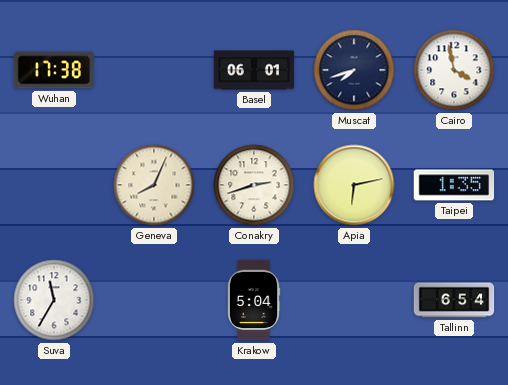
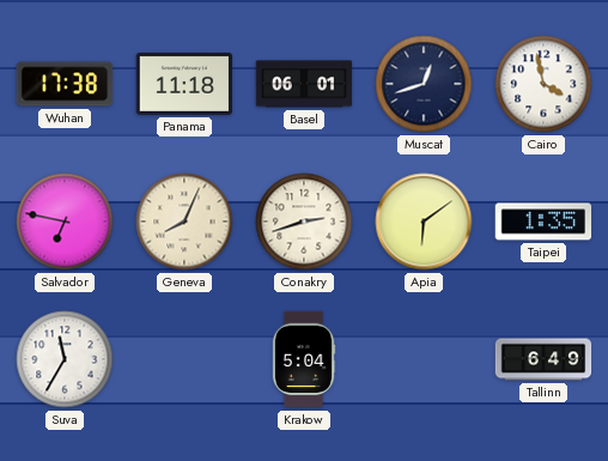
Panama: none -> 11:18
Muscat: 7:42 -> 12:42
Salvador: none -> 6:47
Apia: 6:13 -> 6:09
Tallinn: 6:54 -> 6:49
